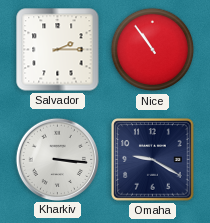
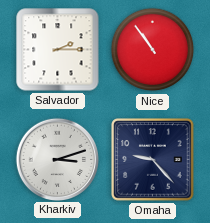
Kharkiv: 3:16 -> 3:12
Omaha: 9:20 -> 9:23
